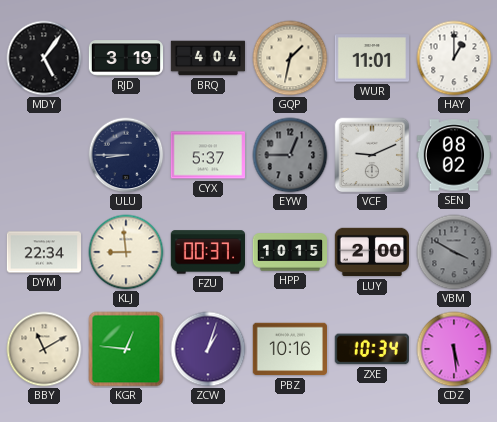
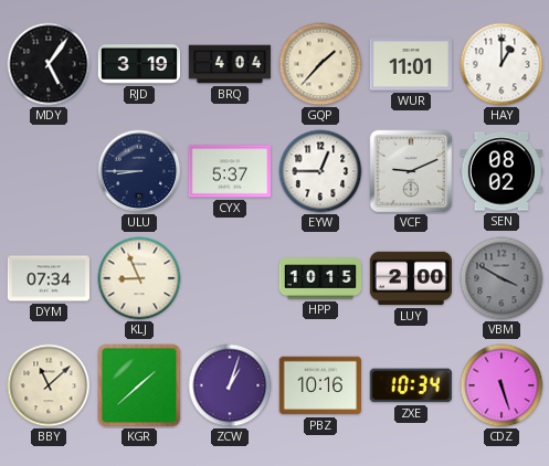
GQP: 1:32 -> 1:37
EYW dial: grey -> white
DYM: 22:34 -> 07:34
KLJ: 8:59 -> 8:56
FZU: 00:37 -> none
BBY: 11:10 -> 11:08
KGR: 12:46 -> 1:38
CDZ: 5:29 -> 5:27
